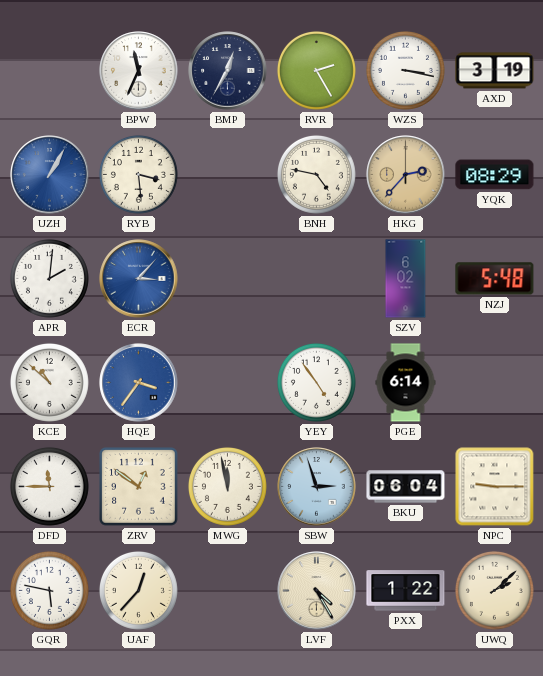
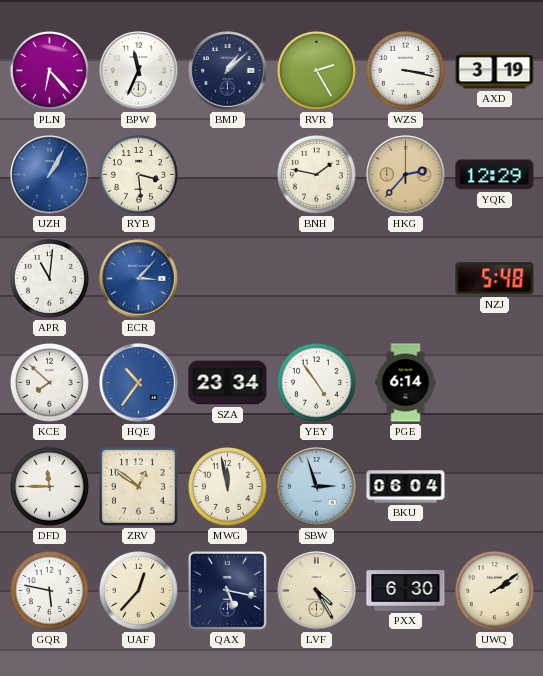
PLN: none -> 6:23
BMP: 12:35 -> 1:08
BNH: 4:47 -> 1:47
YQK: 08:29 -> 12:29
APR: 2:01 -> 11:01
SZV: 6:02 -> none
KCE: 10:52 -> 7:52
HQE: 3:36 -> 10:36
SZA: none -> 23:34
NPC: 9:15 -> none
QAX: none -> 5:17
PXX: 1:22 -> 6:30
UWQ: 2:08 -> 2:09
